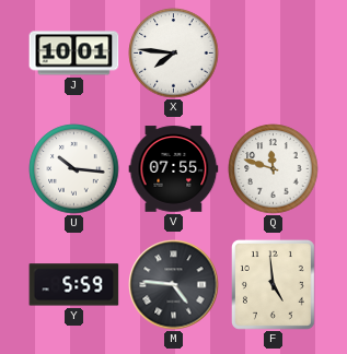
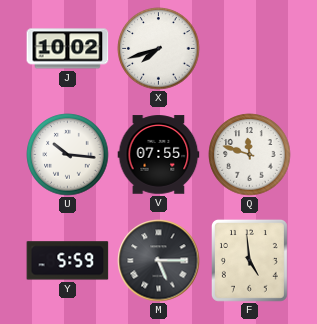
J: 10:01 -> 10:02
X: 7:46 -> 7:42
M: 4:46 -> 5:15
